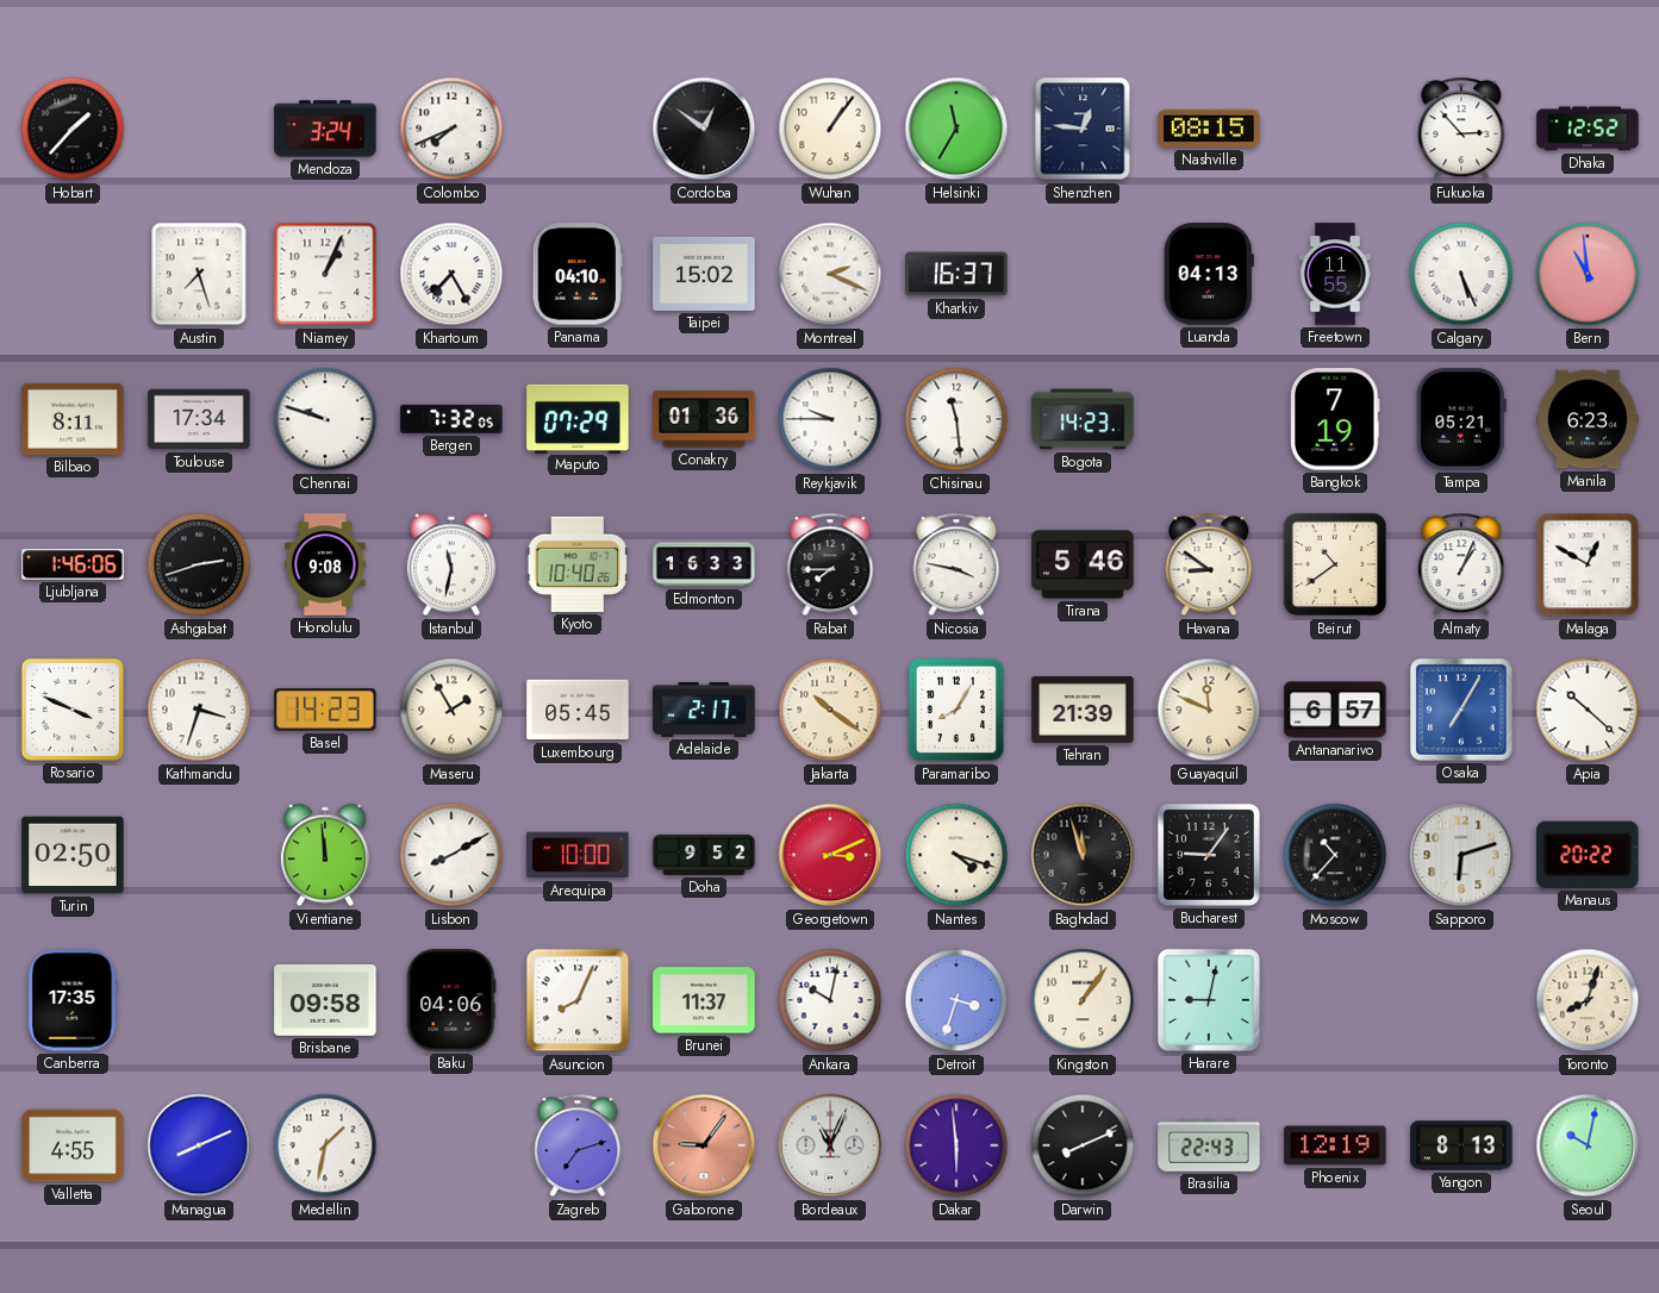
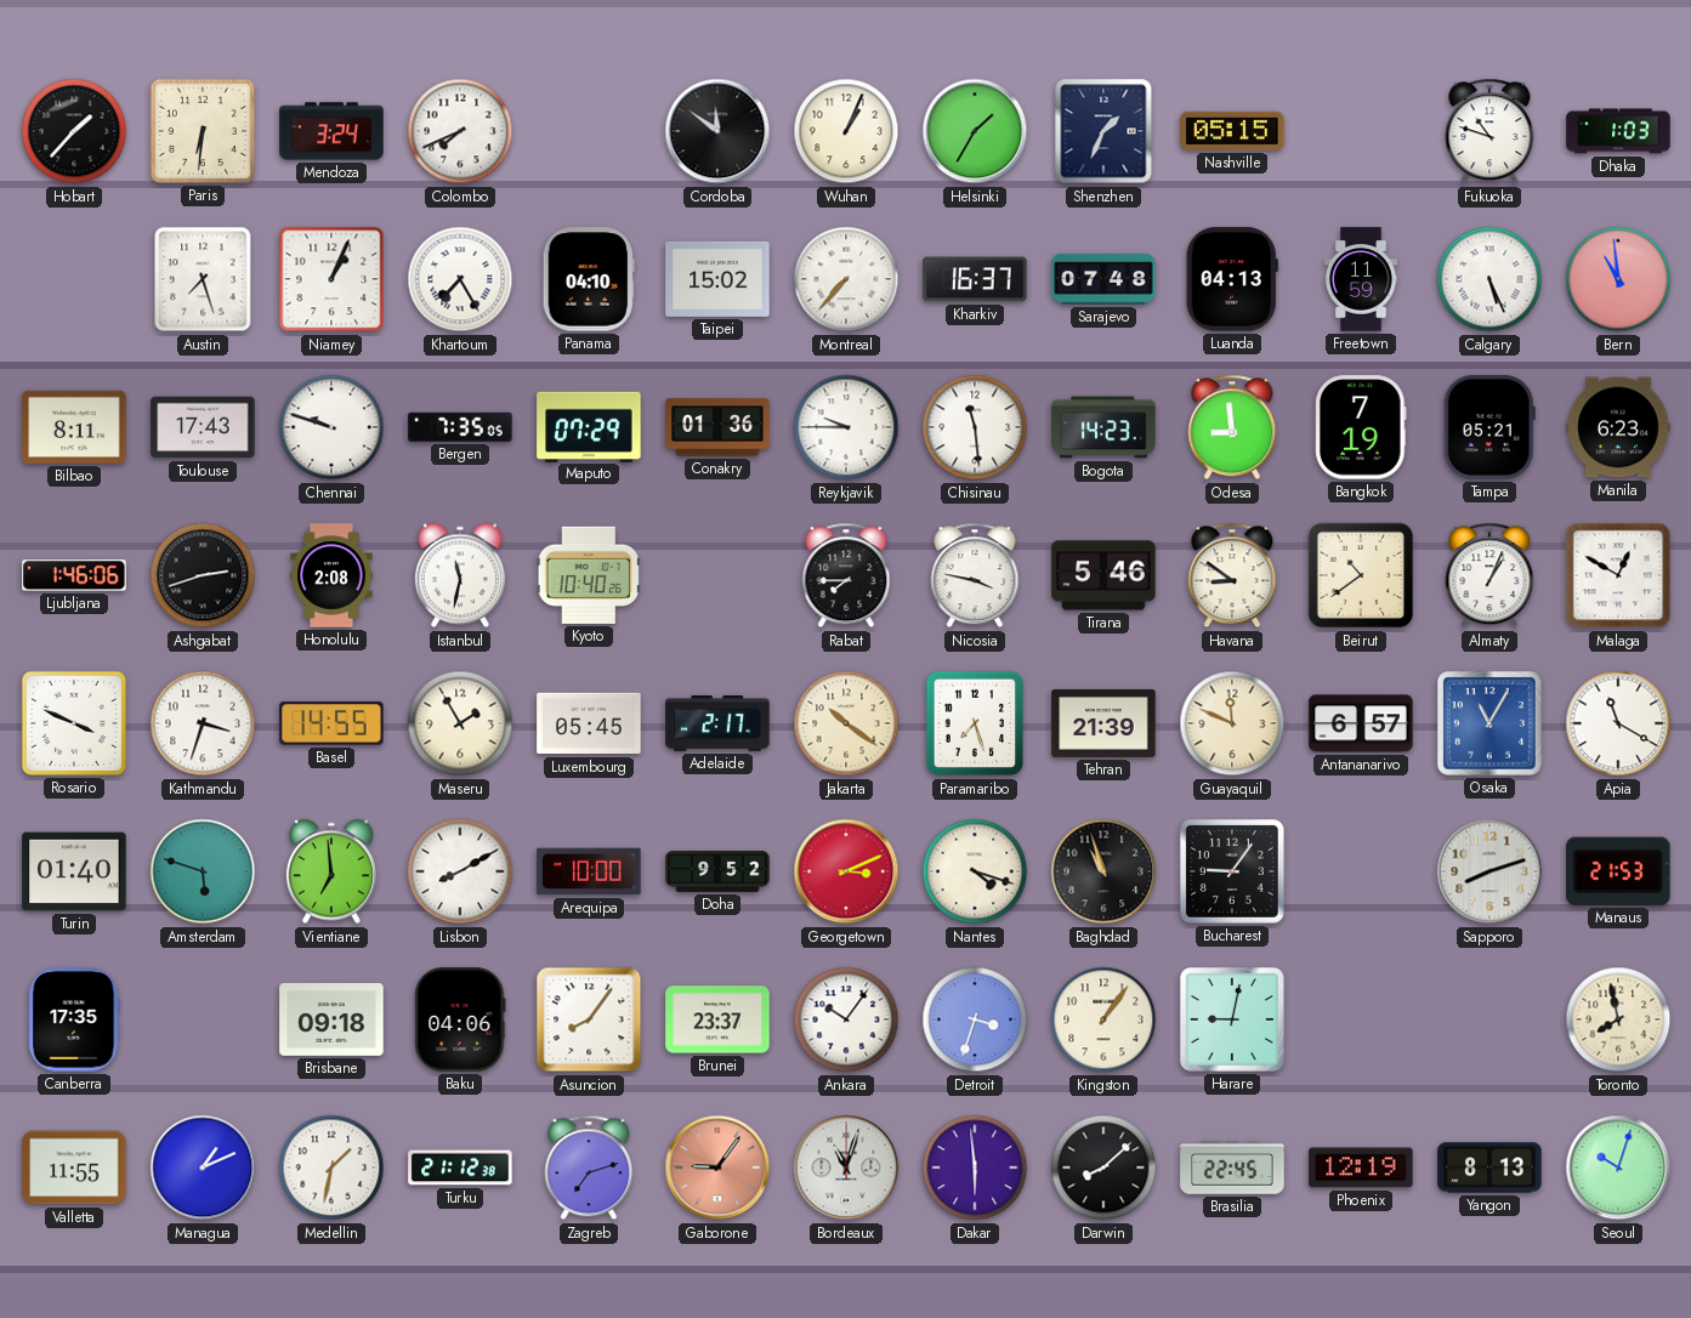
Paris: none -> 6:31
Cordoba: 12:51 -> 11:51
Wuhan: 1:06 -> 1:04
Helsinki: 11:35 -> 1:35
Shenzhen: 12:46 -> 1:34
Nashville: 08:15 -> 05:15
Fukuoka: 2:53 -> 10:48
Dhaka: 12:52 -> 1:03
Montreal: 2:19 -> 7:37
Sarajevo: none -> 07:48
Freetown: 11:55 -> 11:59
Toulouse: 17:34 -> 17:43
Bergen: 7:32 -> 7:35
Odesa: none -> 8:59
Honolulu: 9:08 -> 2:08
Edmonton: 16:33 -> none
Basel: 14:23 -> 14:55
Paramaribo: 8:05 -> 7:27
Osaka: 7:05 -> 11:05
Apia: 10:22 -> 11:20
Turin: 02:50 -> 01:40
Amsterdam: none -> 5:48
Vientiane: 11:59 -> 6:59
Baghdad: 11:57 -> 10:57
Moscow: 10:37 -> none
Sapporo: 6:12 -> 8:12
Manaus: 20:22 -> 21:53
Brisbane: 09:58 -> 09:18
Asuncion: 8:04 -> 8:06
Brunei: 11:37 -> 23:37
Ankara: 10:02 -> 10:06
Toronto: 8:03 -> 7:58
Valletta: 4:55 -> 11:55
Managua: 8:11 -> 1:11
Turku: none -> 21:12
Bordeaux: 11:04 -> 11:03
Darwin: 8:11 -> 8:08
Brasilia: 22:43 -> 22:45
Seoul: 10:02 -> 10:03
